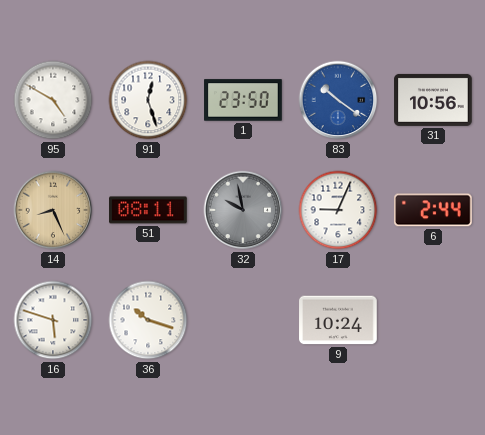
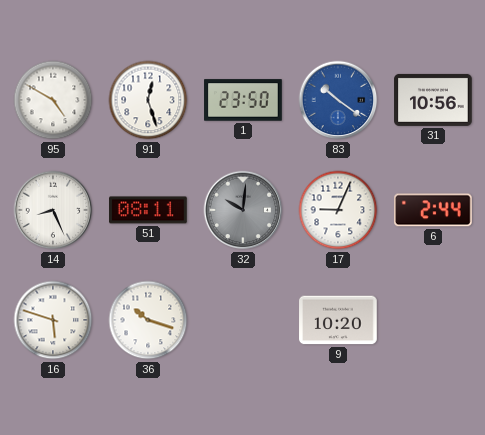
14 dial: champagne -> white
32: 9:58 -> 10:01
9: 10:24 -> 10:20
